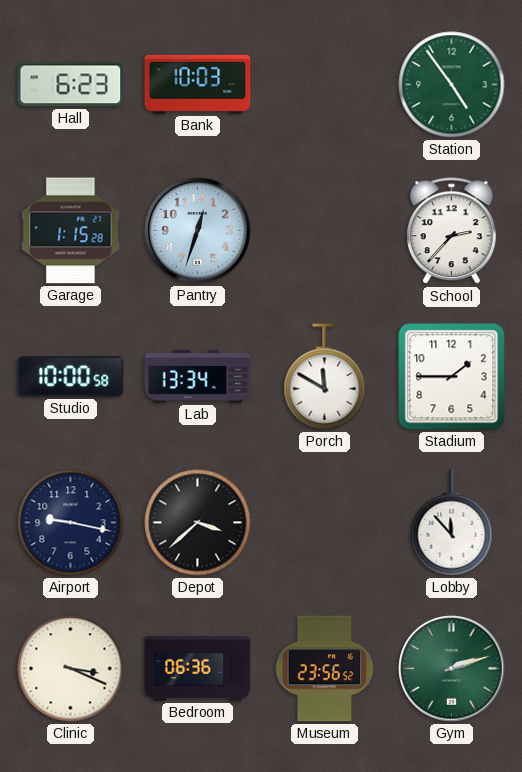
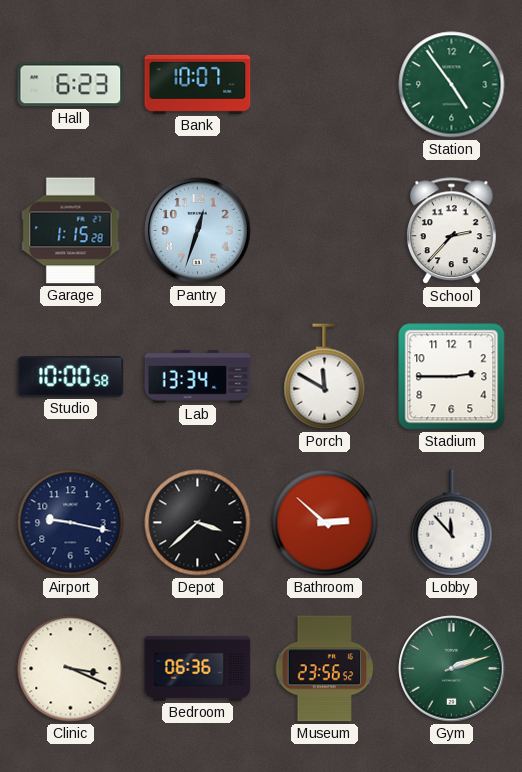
Bank: 10:03 -> 10:07
Stadium: 1:45 -> 2:45
Bathroom: none -> 2:52
